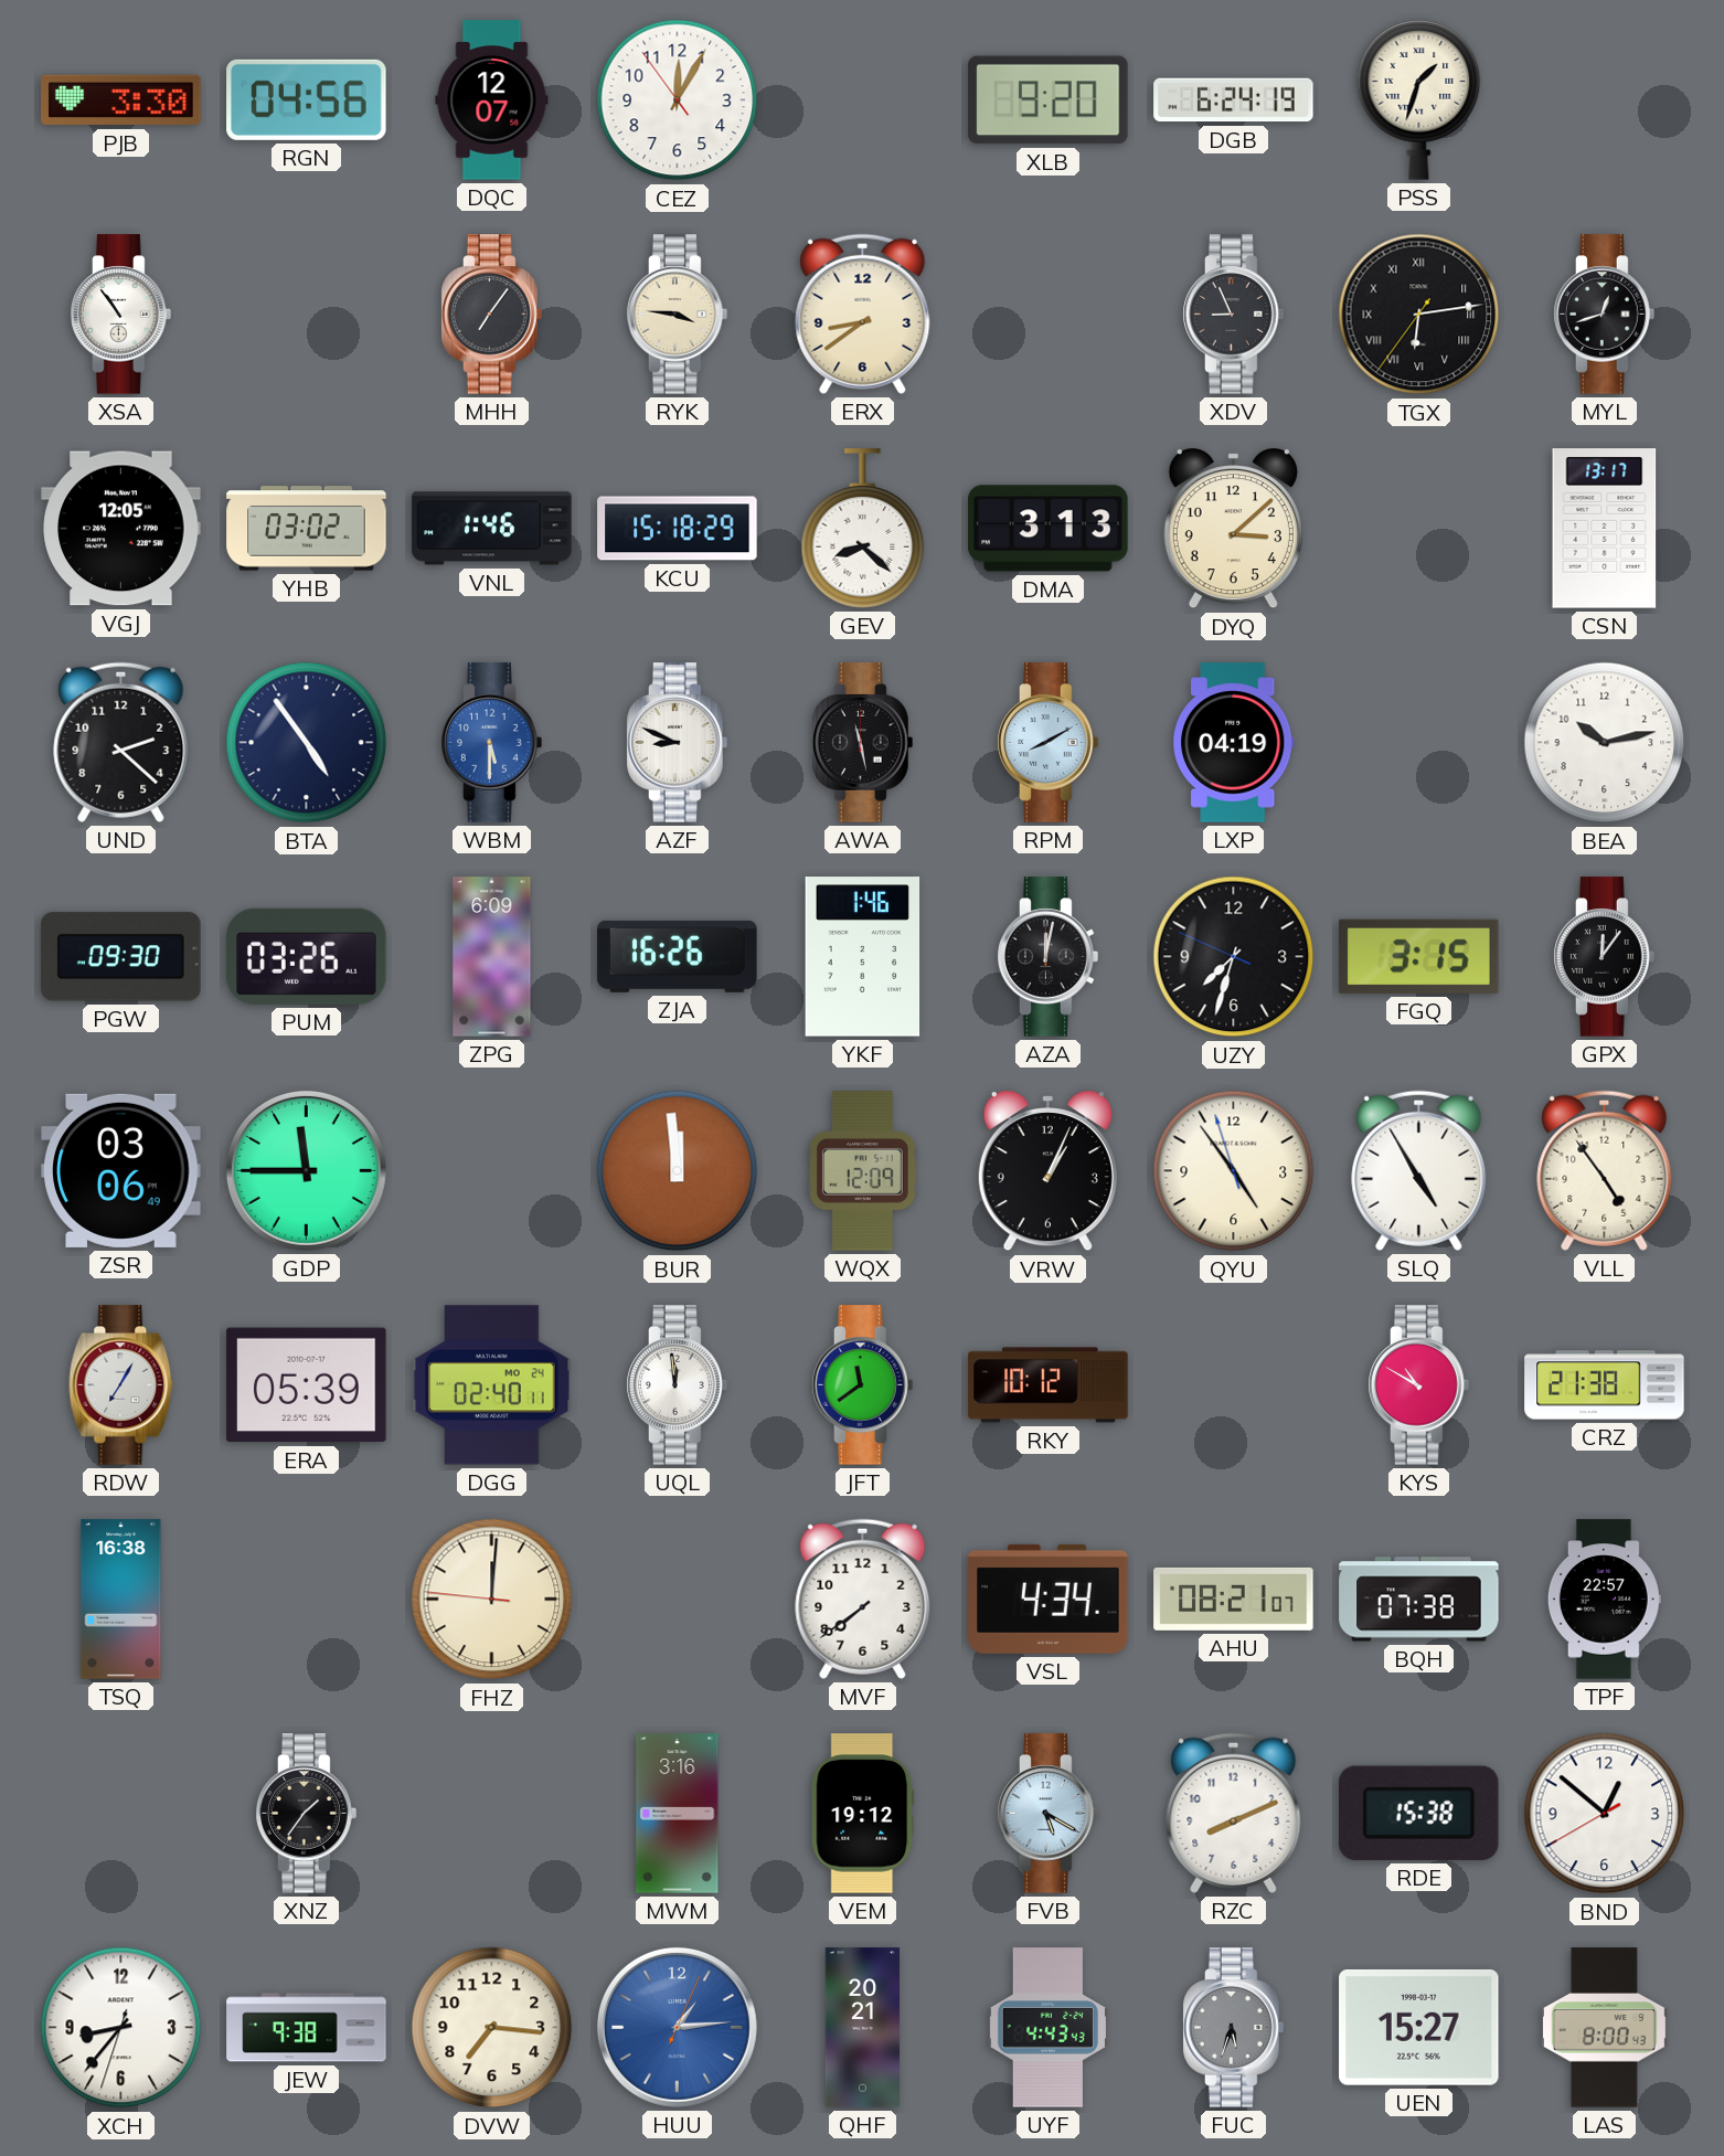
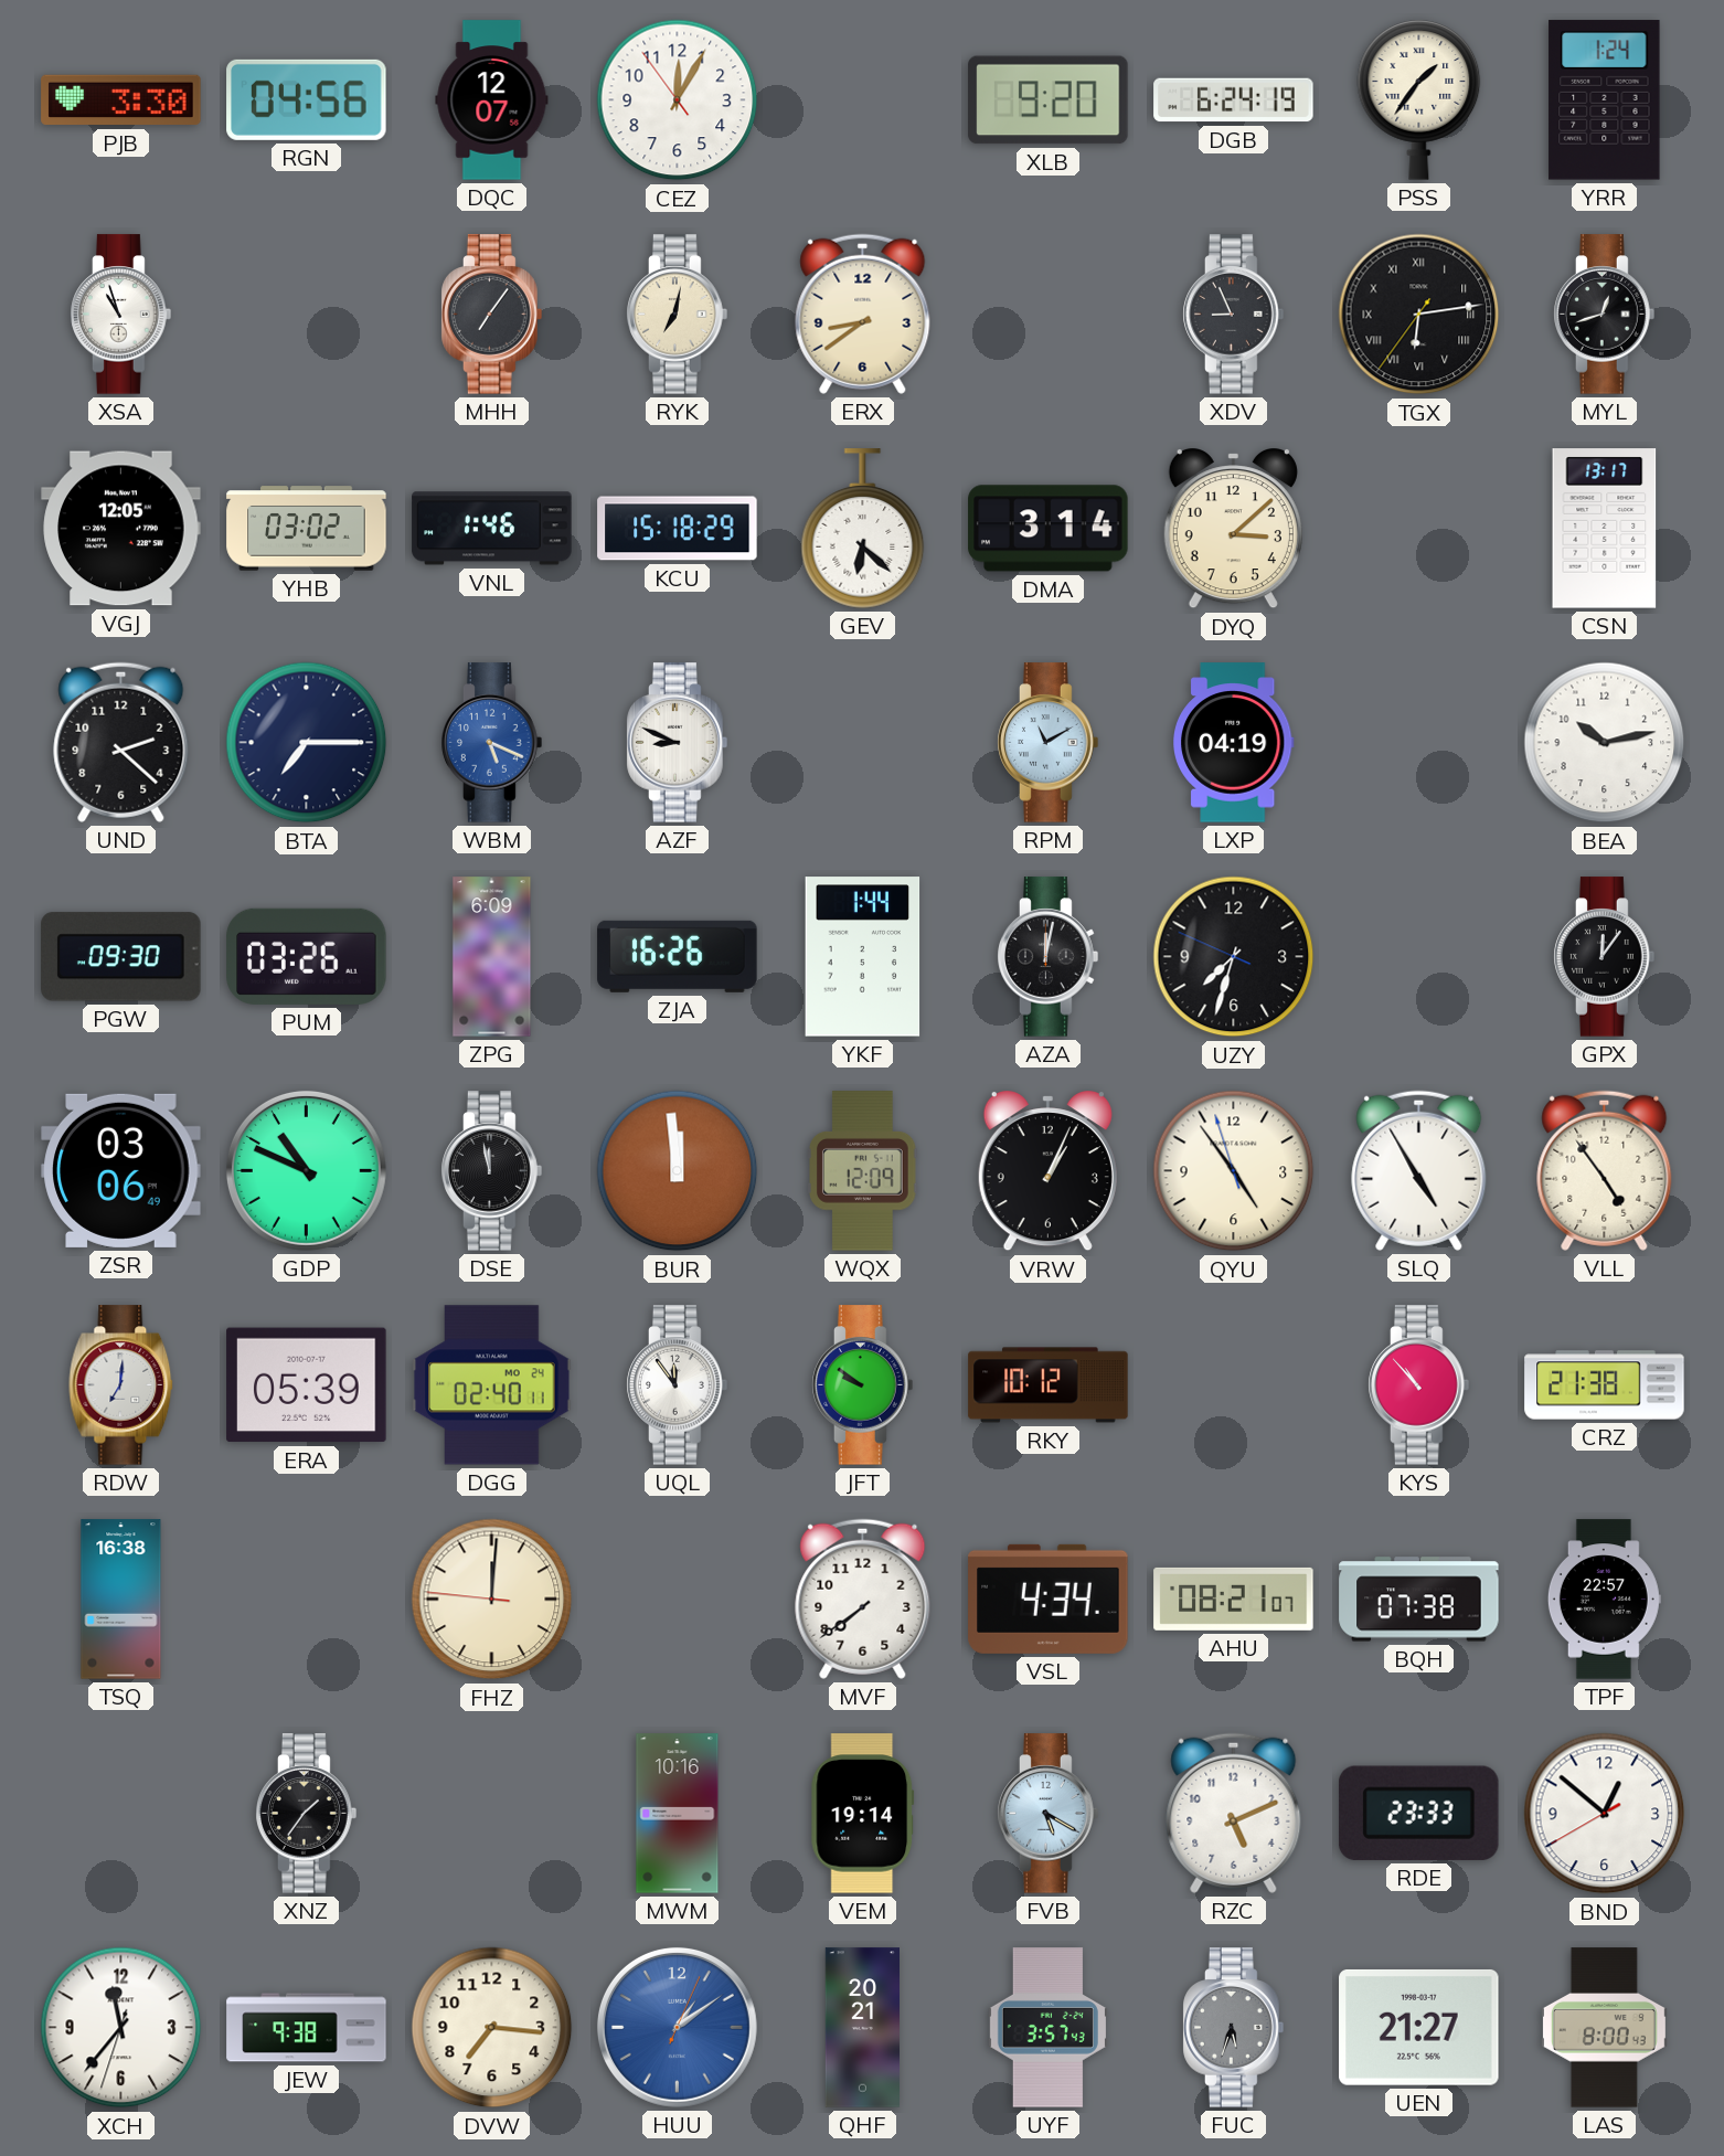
PSS: 1:33 -> 1:36
YRR: none -> 1:24
XSA: 10:54 -> 10:57
RYK: 3:46 -> 7:02
GEV: 8:22 -> 6:22
DMA: 3:13 -> 3:14
BTA: 4:54 -> 7:15
WBM: 5:30 -> 5:19
AWA: 11:28 -> none
RPM: 8:10 -> 11:10
YKF: 1:46 -> 1:44
FGQ: 3:15 -> none
GDP: 11:45 -> 10:49
DSE: none -> 11:58
RDW: 7:05 -> 7:01
UQL: 11:59 -> 11:54
JFT: 11:39 -> 9:51
KYS: 10:50 -> 10:53
MWM: 3:16 -> 10:16
VEM: 19:12 -> 19:14
RZC: 8:11 -> 5:11
RDE: 15:38 -> 23:33
XCH: 8:36 -> 11:36
HUU: 1:14 -> 1:09
UYF: 4:43 -> 3:57
UEN: 15:27 -> 21:27
